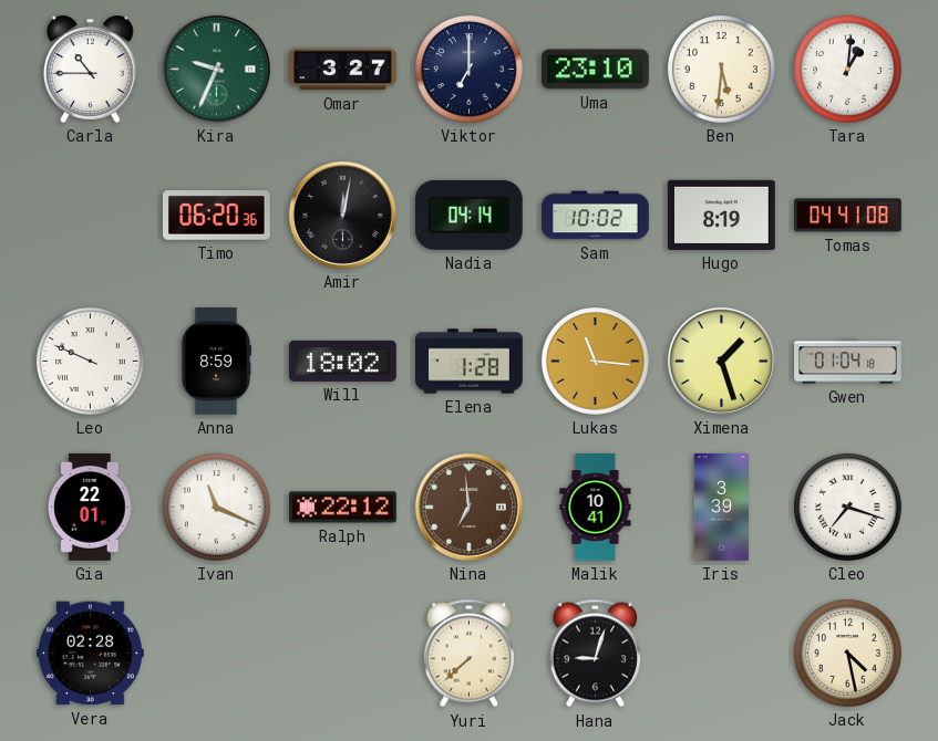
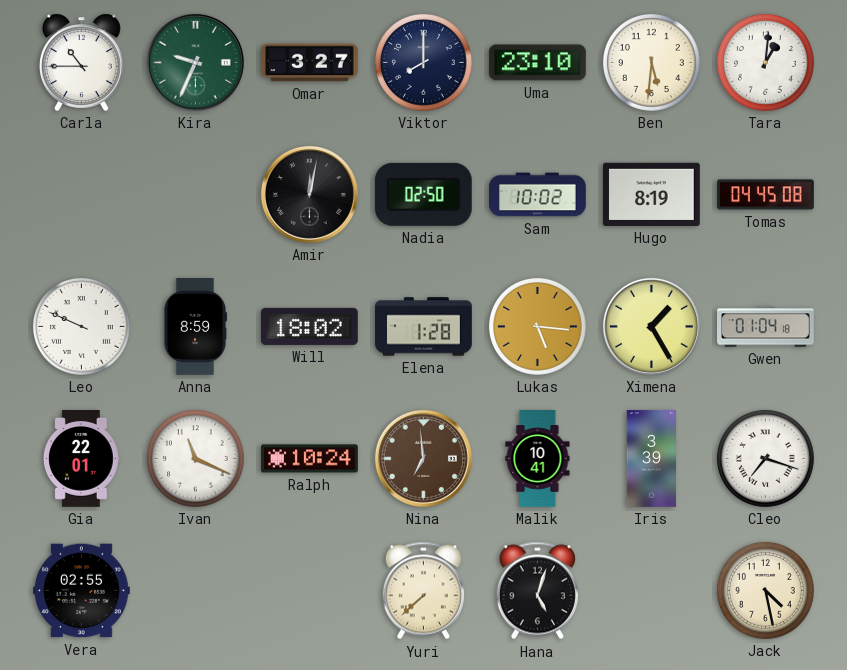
Viktor: 7:00 -> 8:00
Timo: 06:20 -> none
Nadia: 04:14 -> 02:50
Tomas: 04:41 -> 04:45
Lukas: 11:16 -> 5:16
Ximena: 1:27 -> 1:25
Ralph: 22:12 -> 10:24
Vera: 02:28 -> 02:55
Hana: 9:03 -> 5:03
